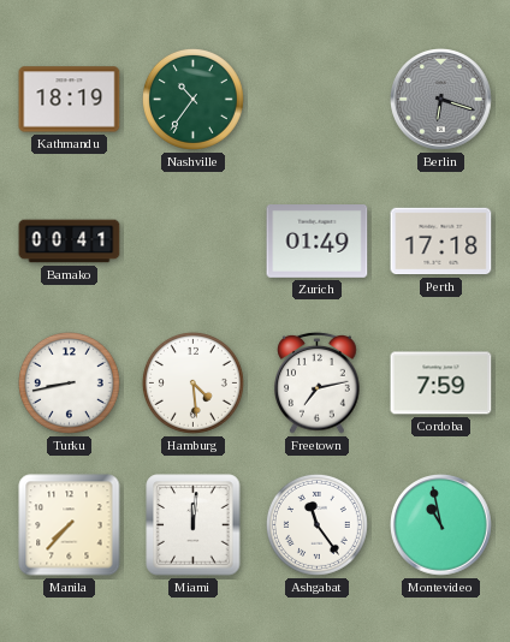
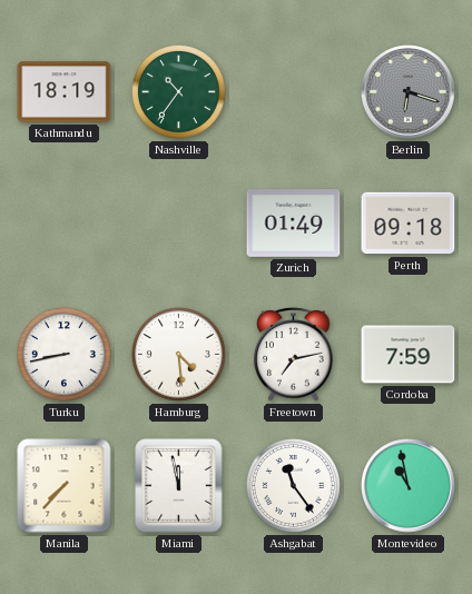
Bamako: 00:41 -> none
Perth: 17:18 -> 09:18
Miami: 12:01 -> 11:58
